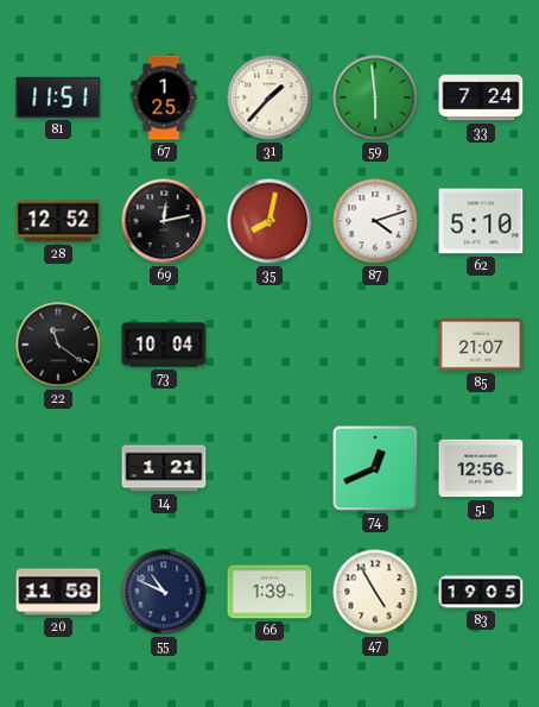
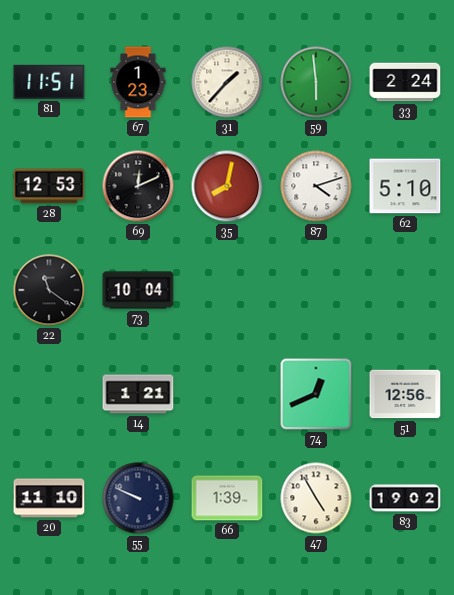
67: 1:25 -> 1:23
33: 7:24 -> 2:24
28: 12:52 -> 12:53
69: 12:13 -> 12:11
85: 21:07 -> none
20: 11:58 -> 11:10
55: 10:49 -> 9:49
83: 19:05 -> 19:02
